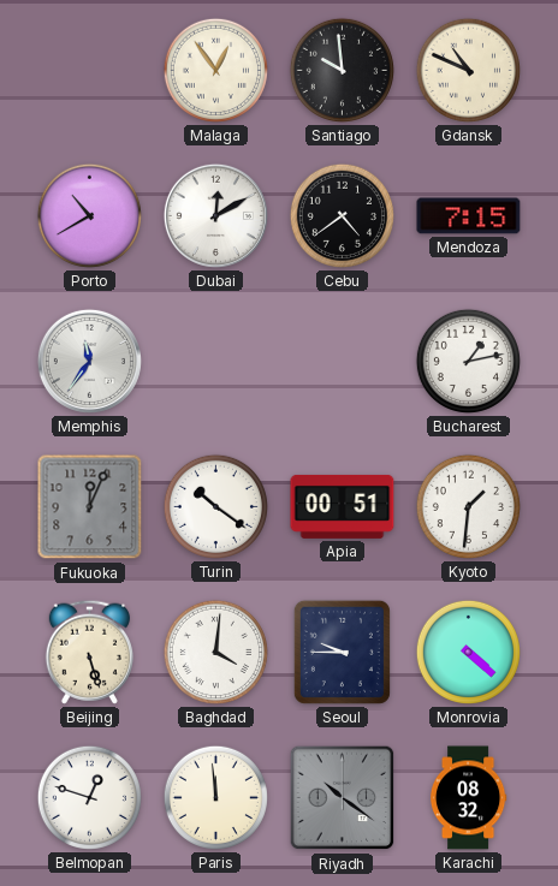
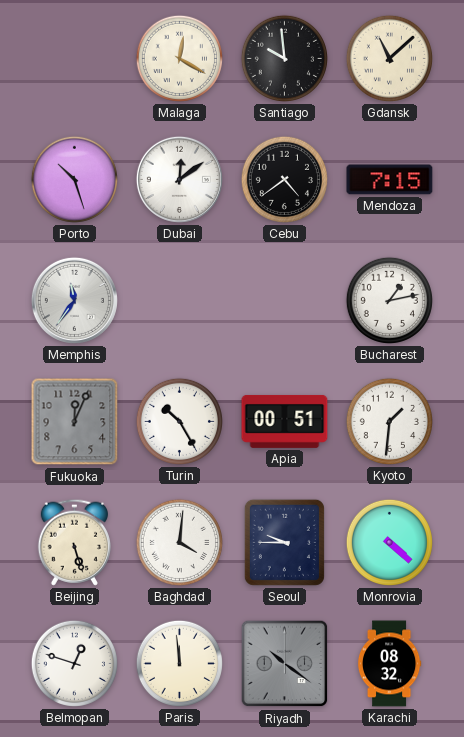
Malaga: 12:54 -> 12:20
Gdansk: 10:49 -> 11:08
Porto: 10:40 -> 10:27
Dubai: 12:10 -> 12:09
Turin: 10:21 -> 10:25
